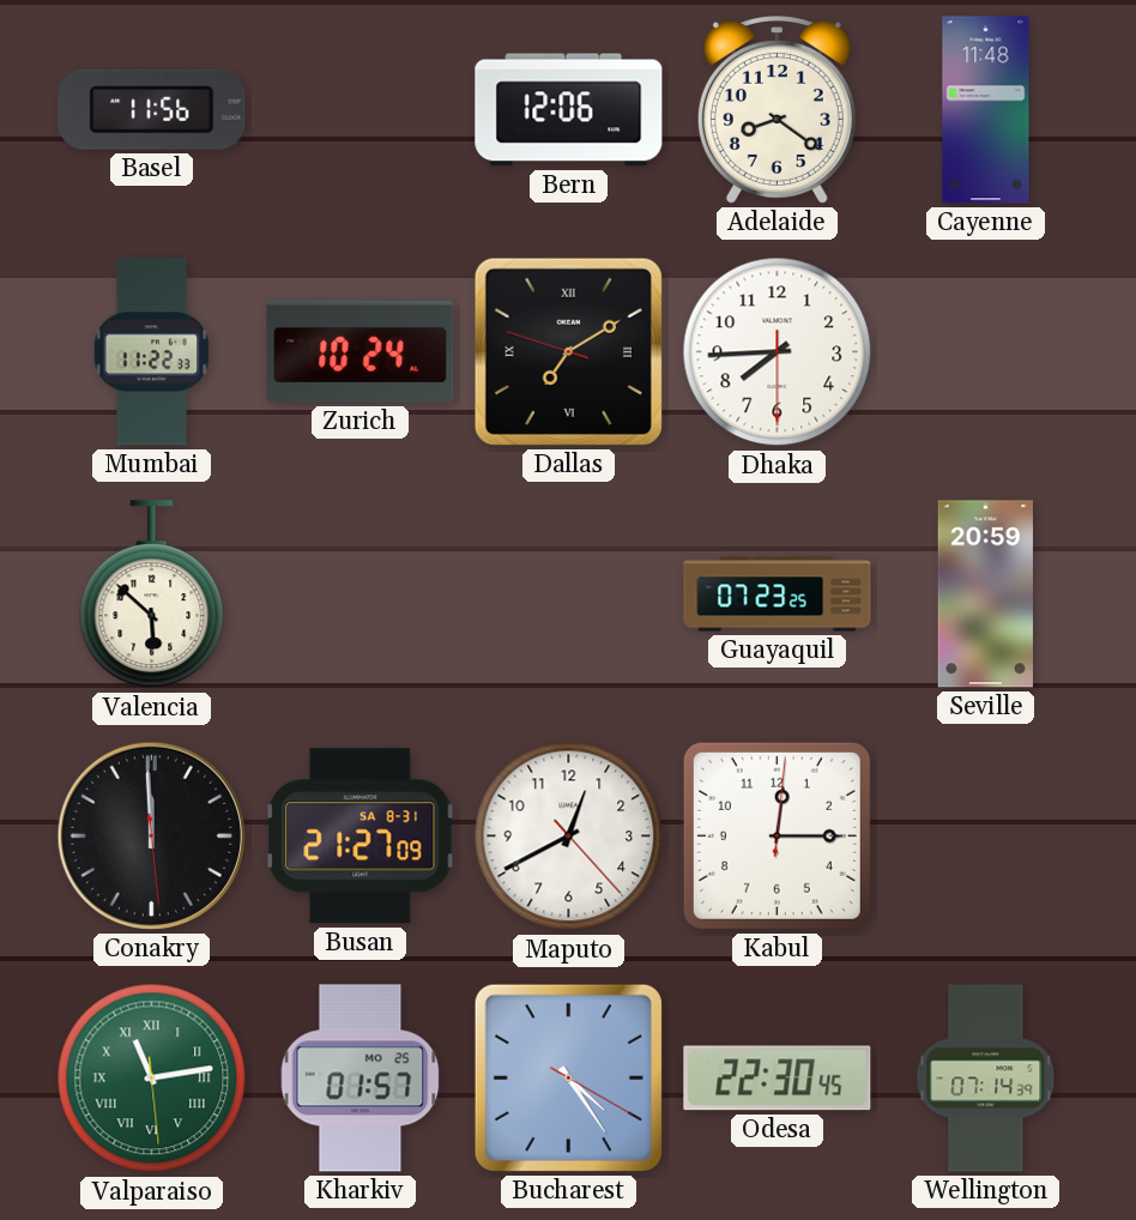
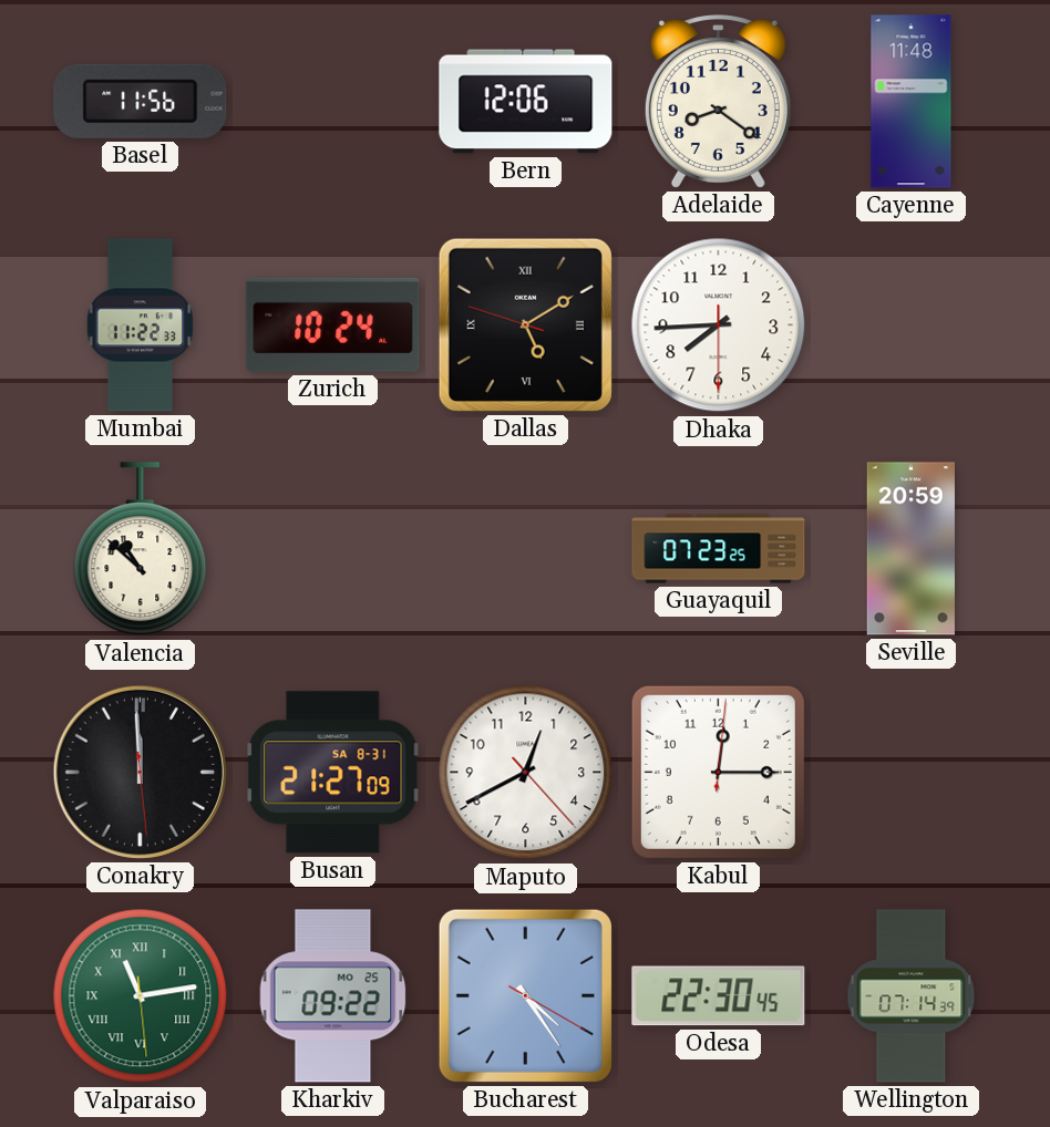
Dallas: 7:09 -> 5:09
Valencia: 5:52 -> 10:52
Kharkiv: 01:57 -> 09:22
